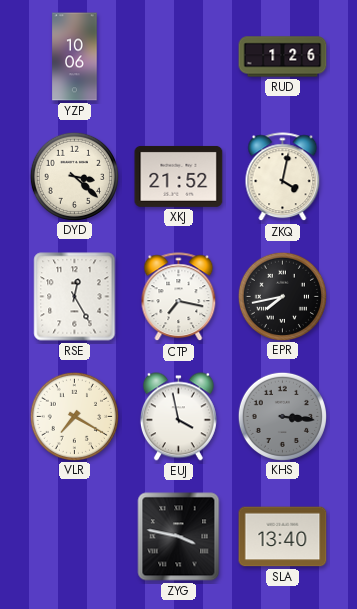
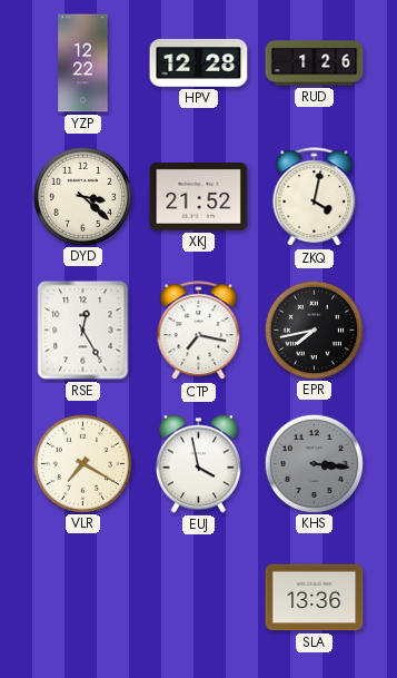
YZP: 10:06 -> 12:22
HPV: none -> 12:28
ZYG: 3:47 -> none
SLA: 13:40 -> 13:36
